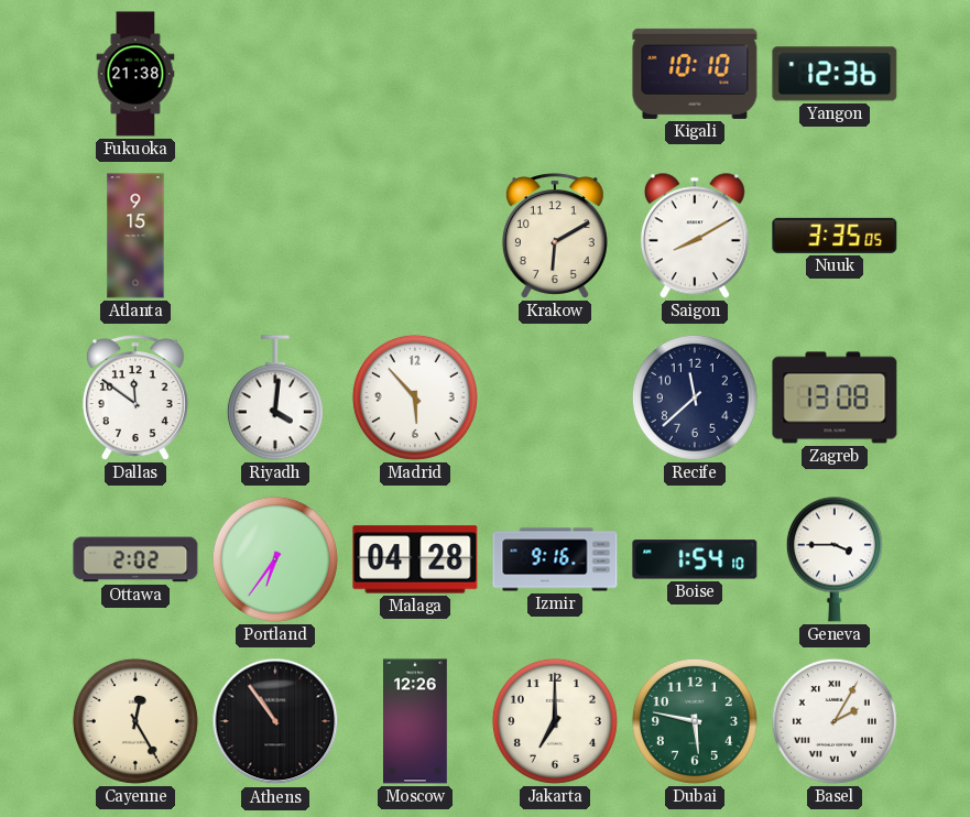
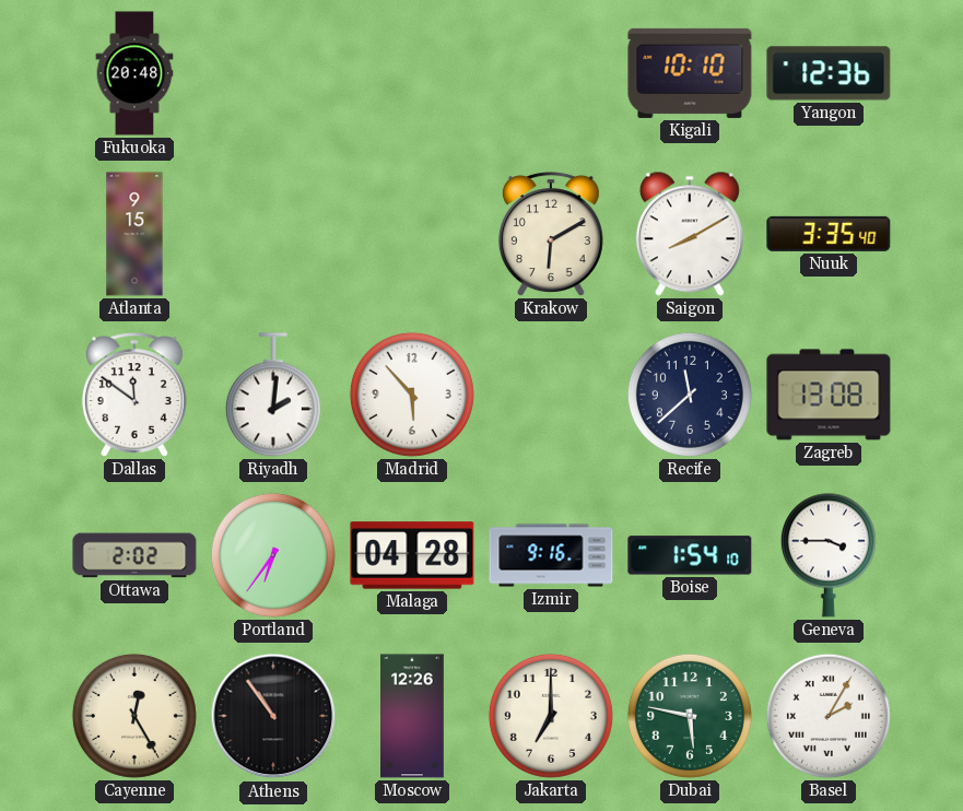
Fukuoka: 21:38 -> 20:48
Nuuk: 3:35:05 -> 3:35:40
Riyadh: 4:01 -> 2:01
